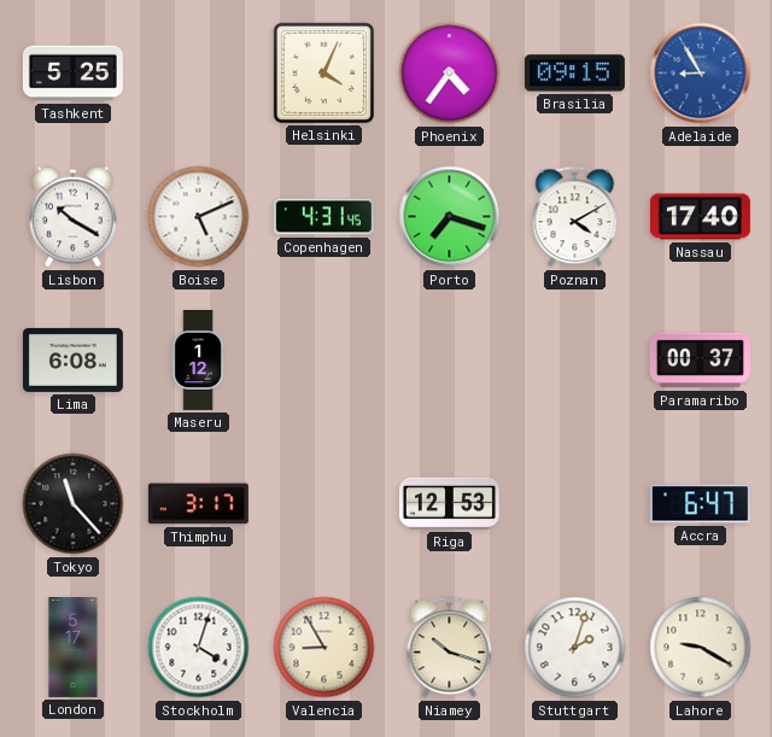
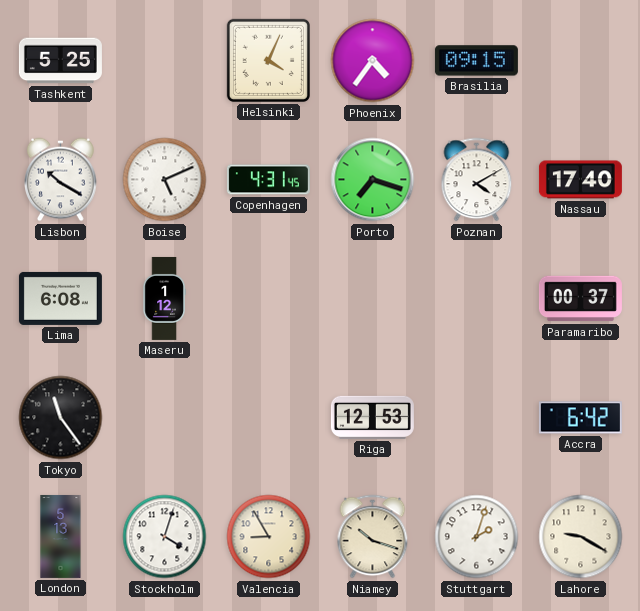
Adelaide: 8:55 -> none
Tokyo: 11:23 -> 11:24
Thimphu: 3:17 -> none
Accra: 6:47 -> 6:42
London: 5:17 -> 5:13
